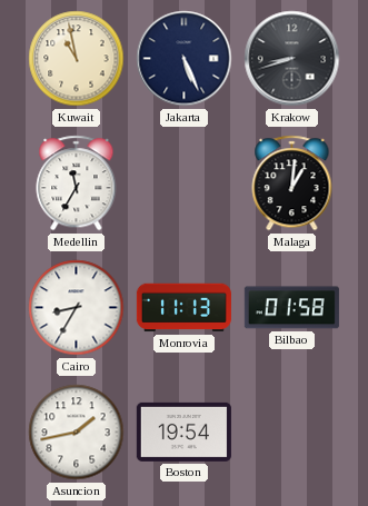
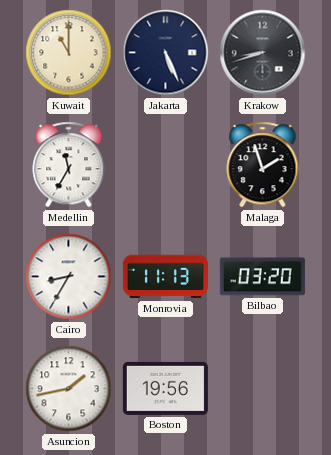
Kuwait: 10:58 -> 11:00
Malaga: 1:01 -> 1:57
Bilbao: 01:58 -> 03:20
Boston: 19:54 -> 19:56
